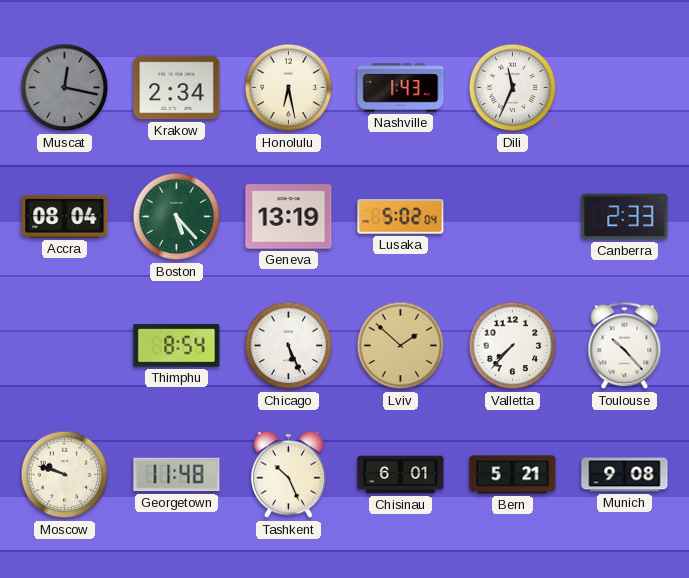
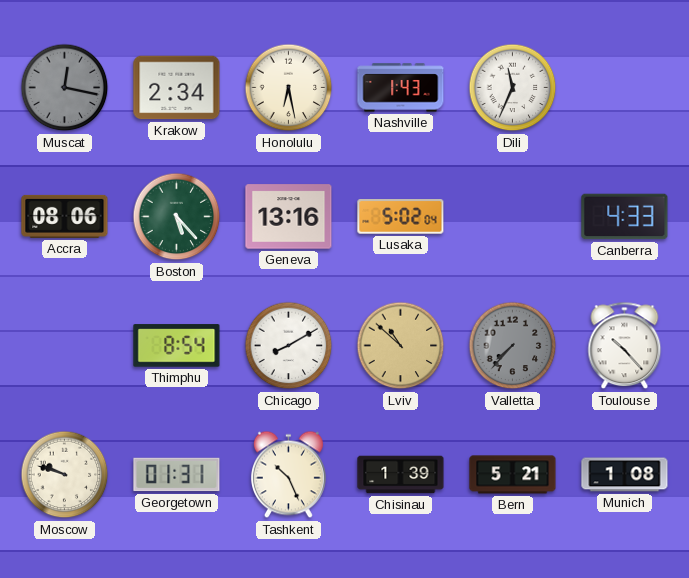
Accra: 08:04 -> 08:06
Geneva: 13:19 -> 13:16
Canberra: 2:33 -> 4:33
Chicago: 5:26 -> 8:10
Lviv: 1:52 -> 10:52
Valletta dial: white -> grey
Georgetown: 11:48 -> 01:31
Chisinau: 6:01 -> 1:39
Munich: 9:08 -> 1:08
